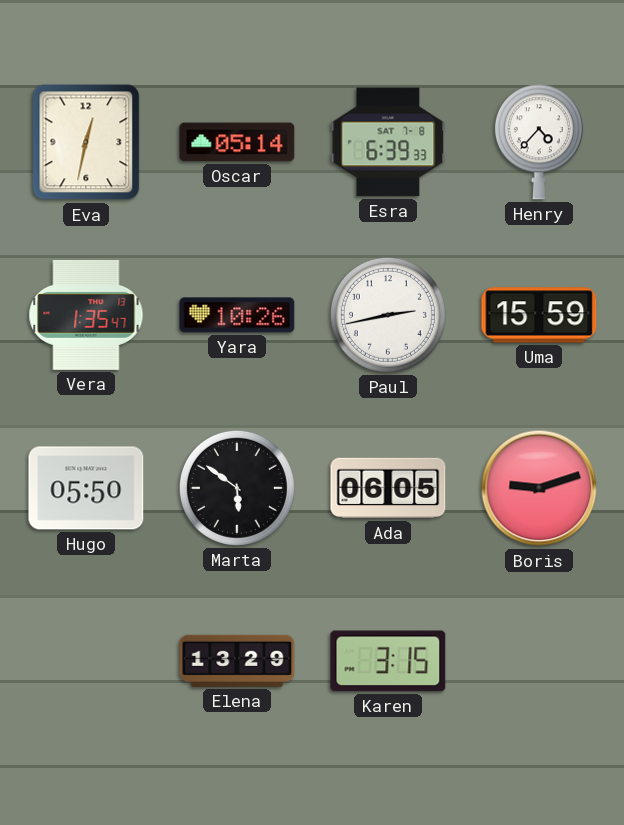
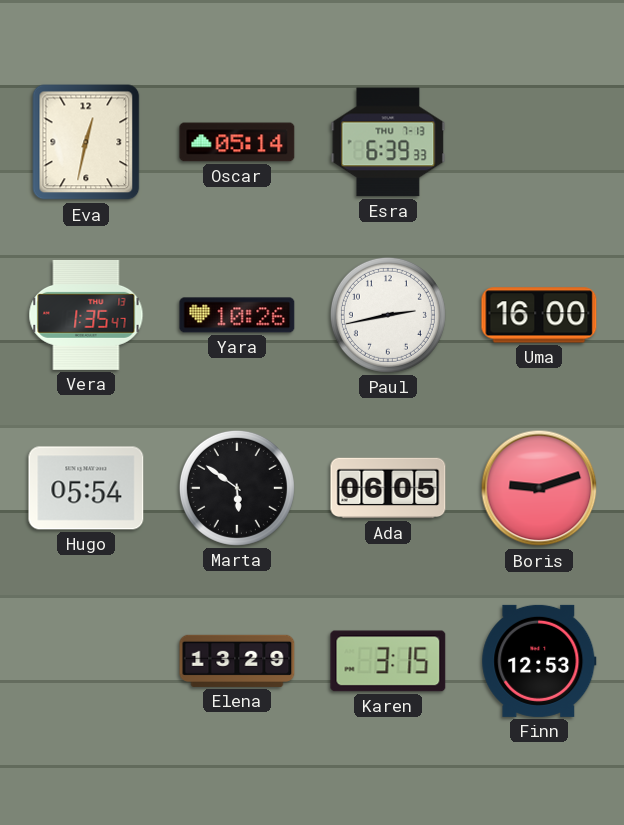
Esra date: SAT 7-8 -> THU 7-13
Henry: 4:37 -> none
Uma: 15:59 -> 16:00
Hugo: 05:50 -> 05:54
Finn: none -> 12:53
